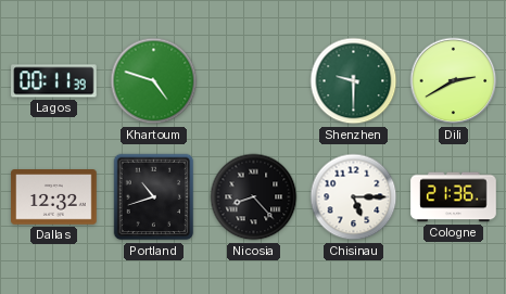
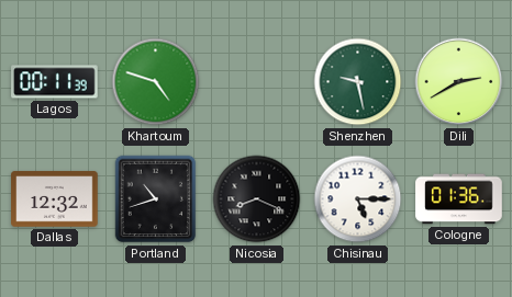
Shenzhen: 9:30 -> 9:28
Nicosia: 8:23 -> 8:19
Cologne: 21:36 -> 01:36
